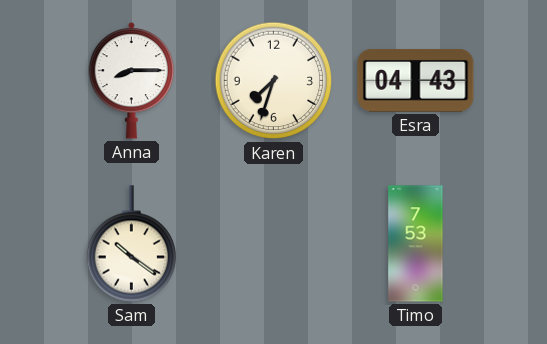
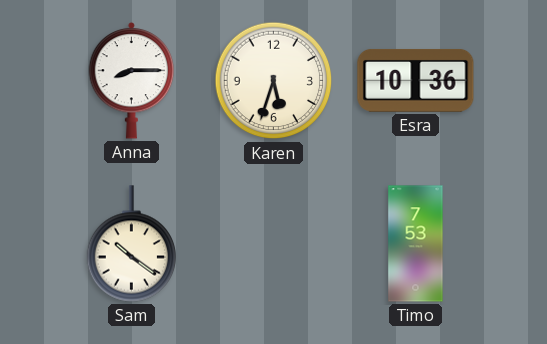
Karen: 7:33 -> 5:33
Esra: 04:43 -> 10:36
